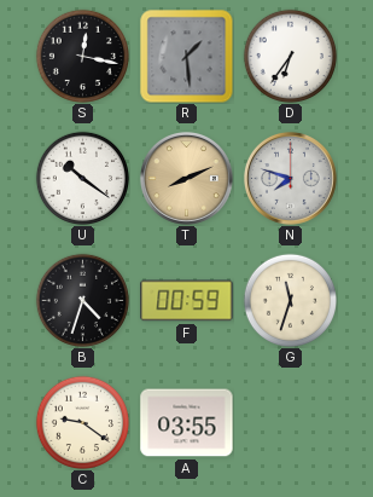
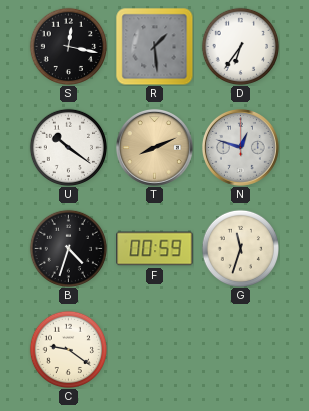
N: 7:48 -> 12:48
A: 03:55 -> none
